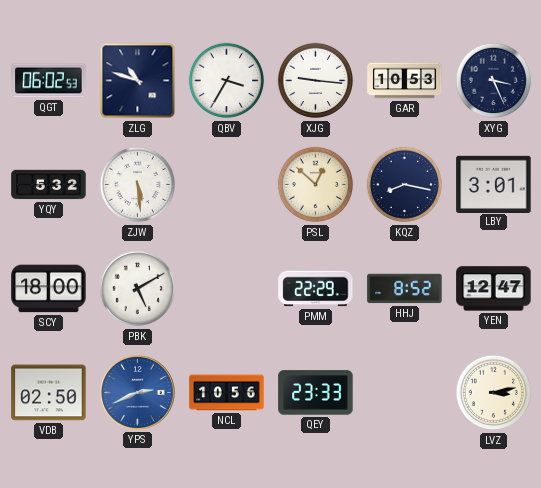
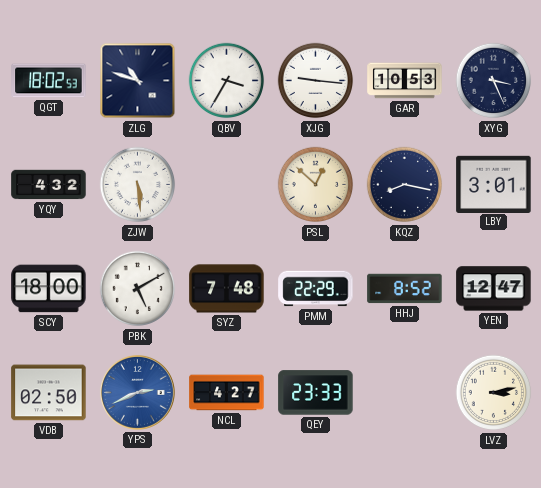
QGT: 06:02 -> 18:02
YQY: 5:32 -> 4:32
SYZ: none -> 7:48
NCL: 10:56 -> 4:27
